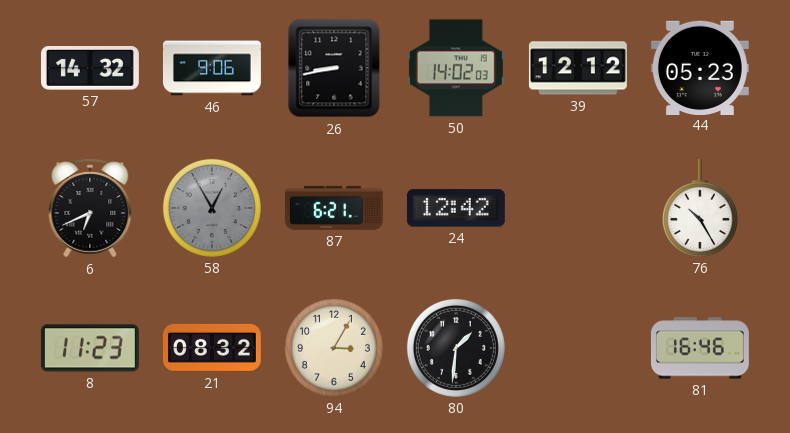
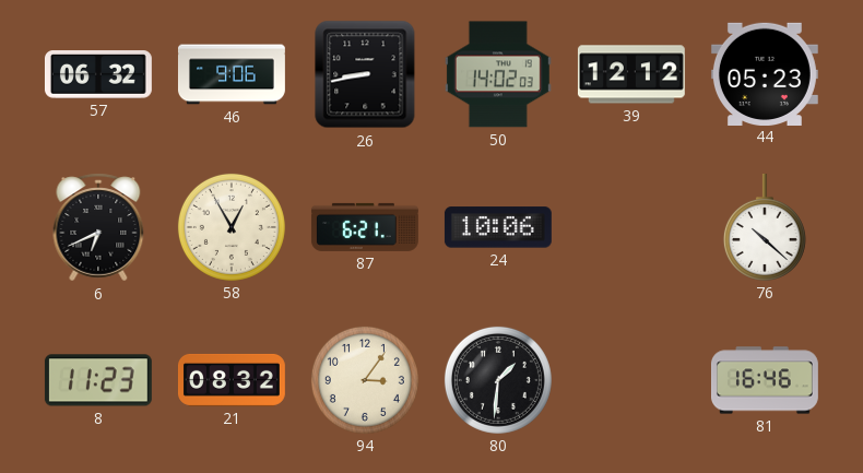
57: 14:32 -> 06:32
58 dial: grey -> cream
24: 12:42 -> 10:06
76: 10:25 -> 10:22
94: 3:05 -> 3:06
